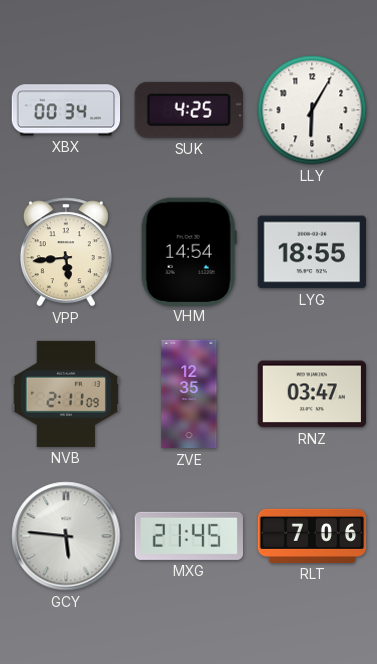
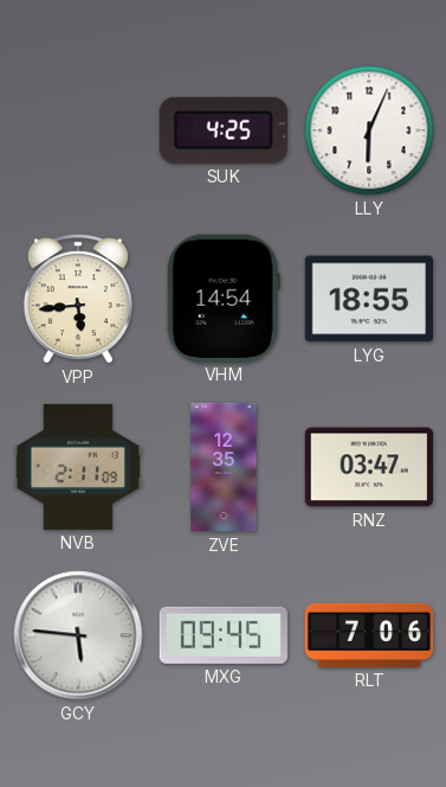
XBX: 00:34 -> none
LLY: 6:05 -> 6:04
MXG: 21:45 -> 09:45
